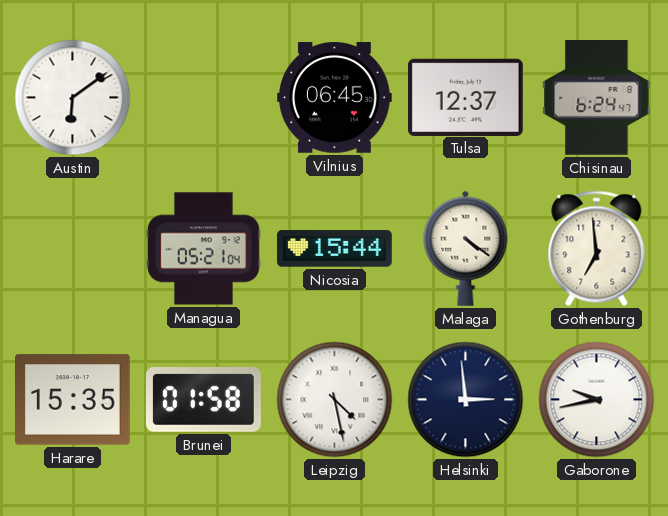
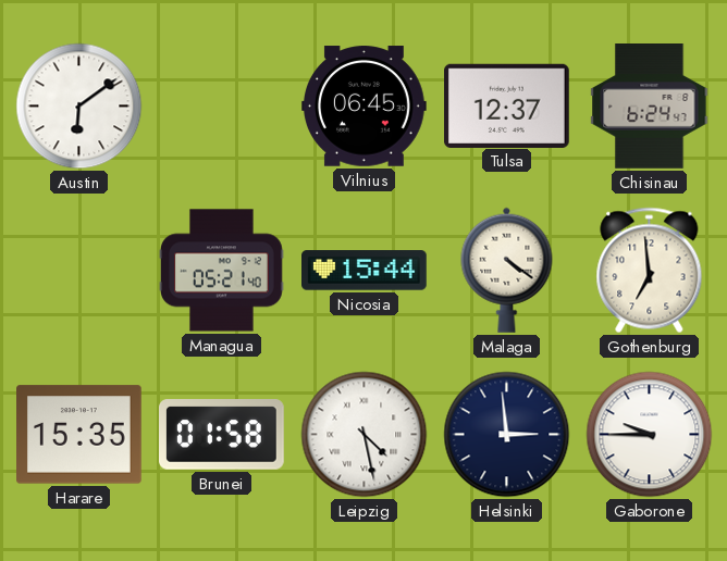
Managua: 05:21:04 -> 05:21:40
Gaborone: 9:43 -> 9:45
